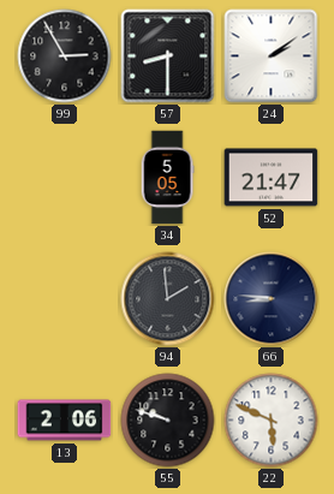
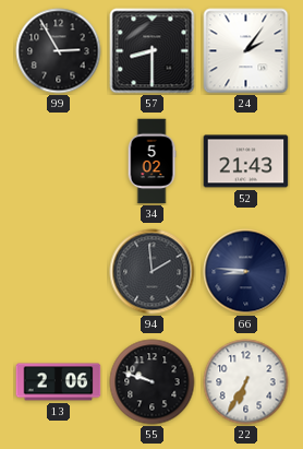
24: 2:09 -> 2:06
34: 5:05 -> 5:02
52: 21:47 -> 21:43
22: 5:49 -> 6:35
